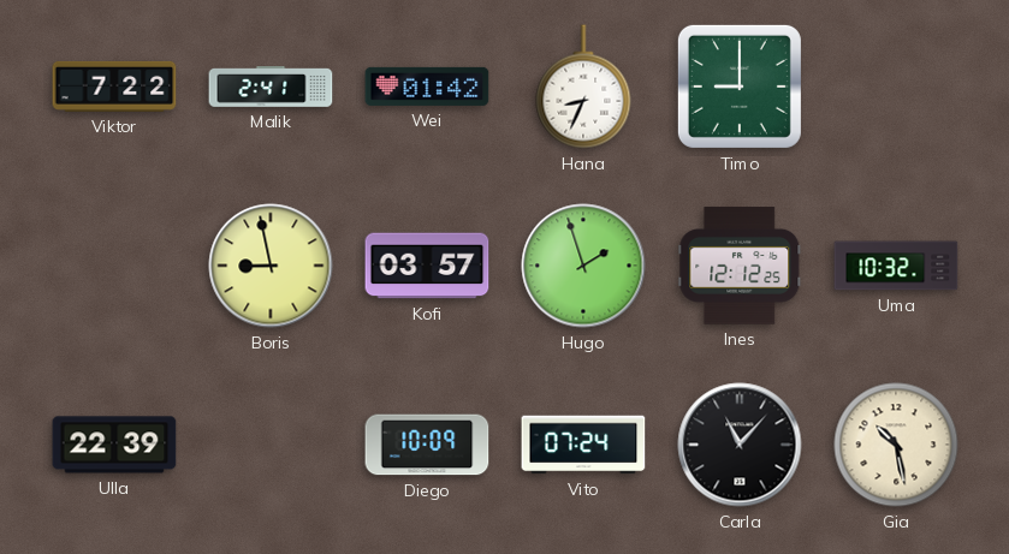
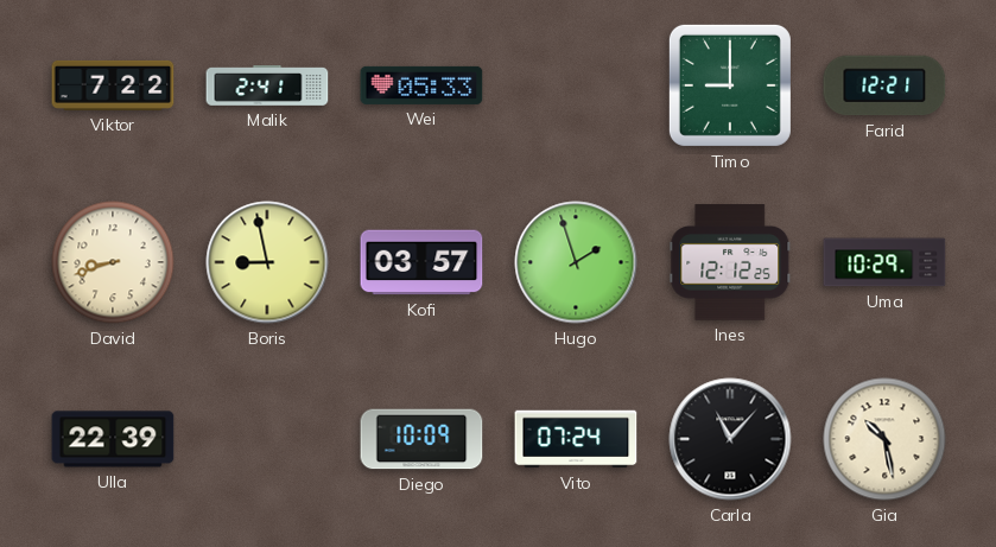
Wei: 01:42 -> 05:33
Hana: 8:34 -> none
Farid: none -> 12:21
David: none -> 8:42
Uma: 10:32 -> 10:29
